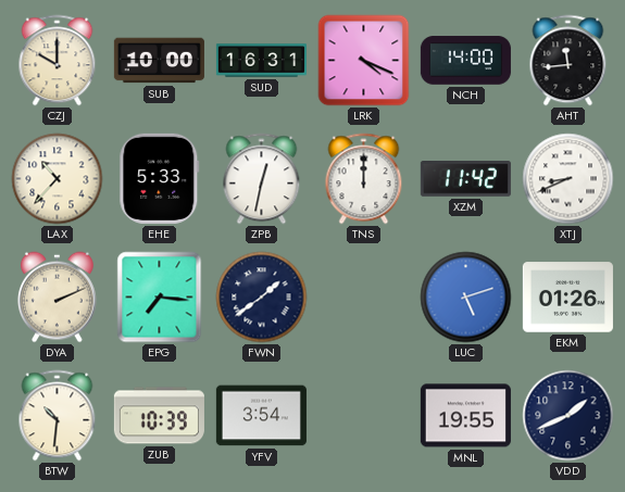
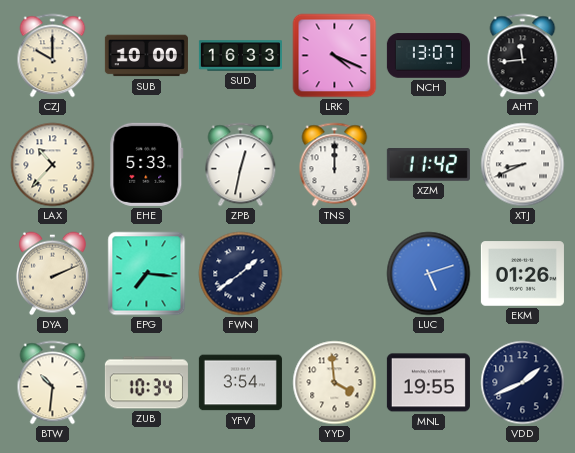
SUD: 16:31 -> 16:33
NCH: 14:00 -> 13:07
ZUB: 10:39 -> 10:34
YYD: none -> 3:59
